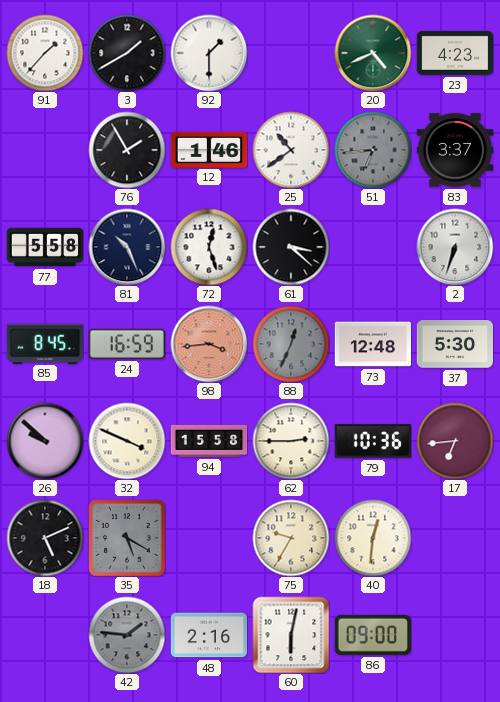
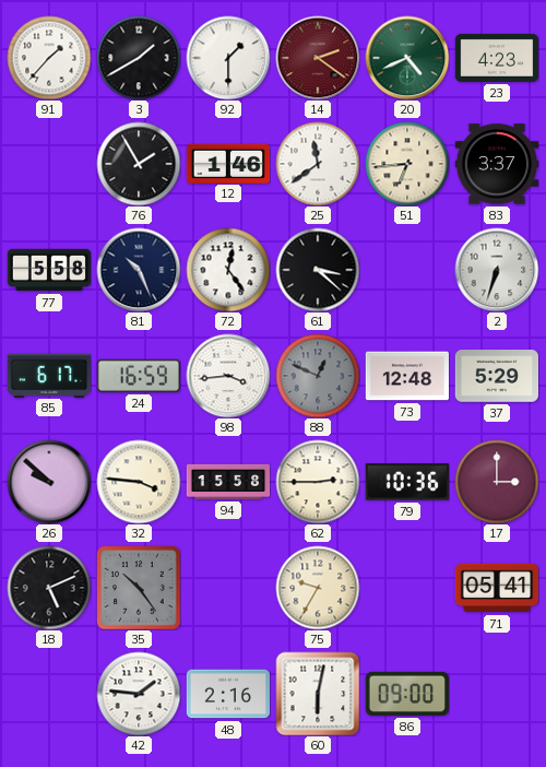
14: none -> 2:21
25: 10:39 -> 11:39
51 dial: grey -> cream
72: 12:27 -> 12:24
85: 8:45 -> 6:17
98 dial: salmon -> white
88: 12:34 -> 12:49
37: 5:30 -> 5:29
32: 3:49 -> 3:46
17: 6:44 -> 3:00
35: 5:20 -> 10:24
40: 12:31 -> none
71: none -> 05:41
42 dial: grey -> white
